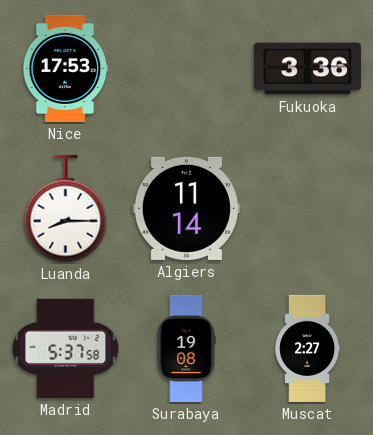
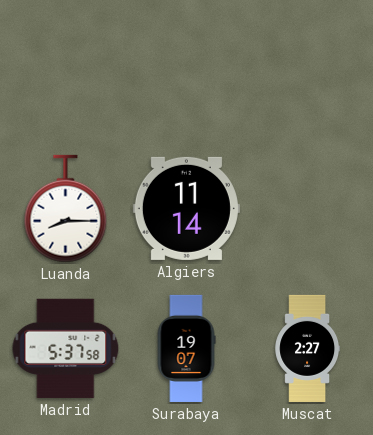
Nice: 17:53 -> none
Fukuoka: 3:36 -> none
Surabaya: 19:08 -> 19:07
